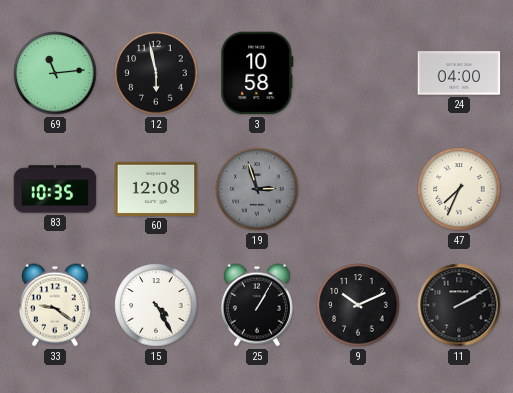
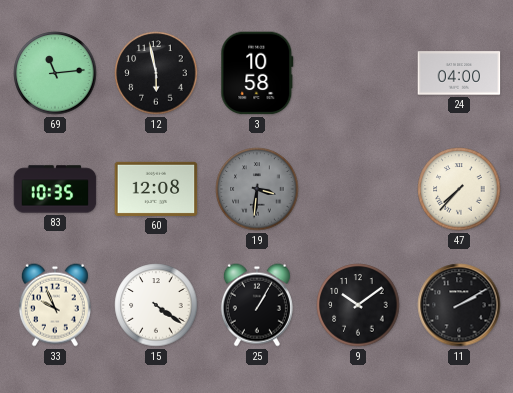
19: 2:57 -> 3:31
47: 7:34 -> 7:37
33: 9:21 -> 9:56
15: 4:25 -> 4:21
9: 10:11 -> 10:09
